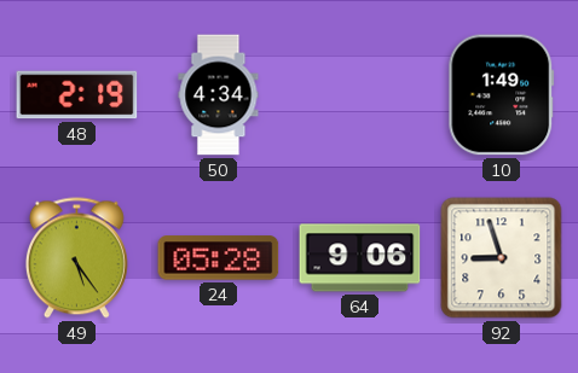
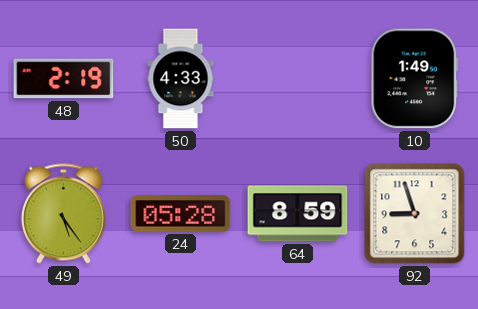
50: 4:34 -> 4:33
64: 9:06 -> 8:59
